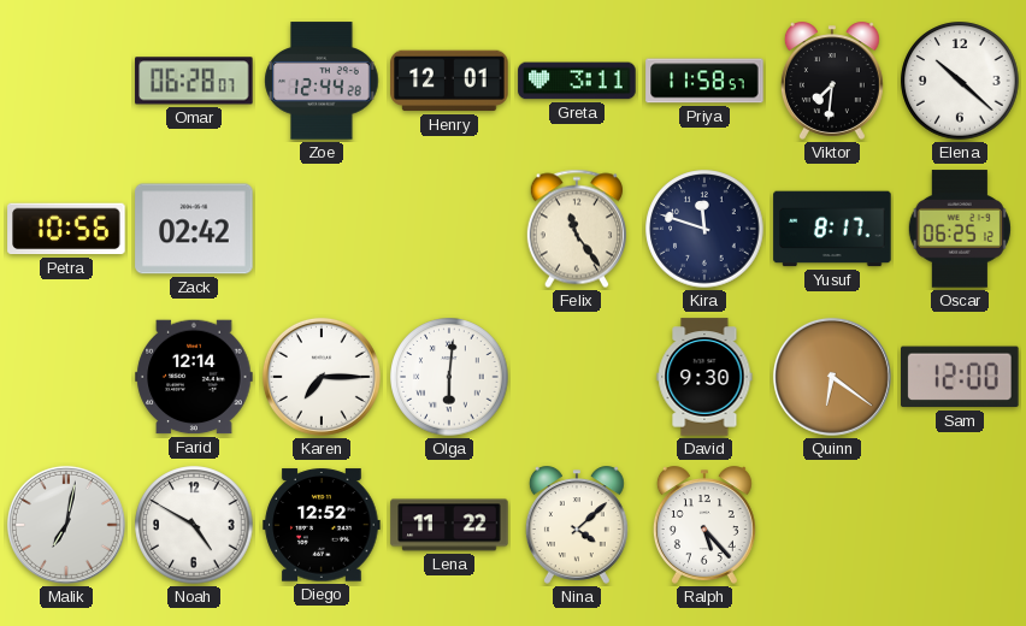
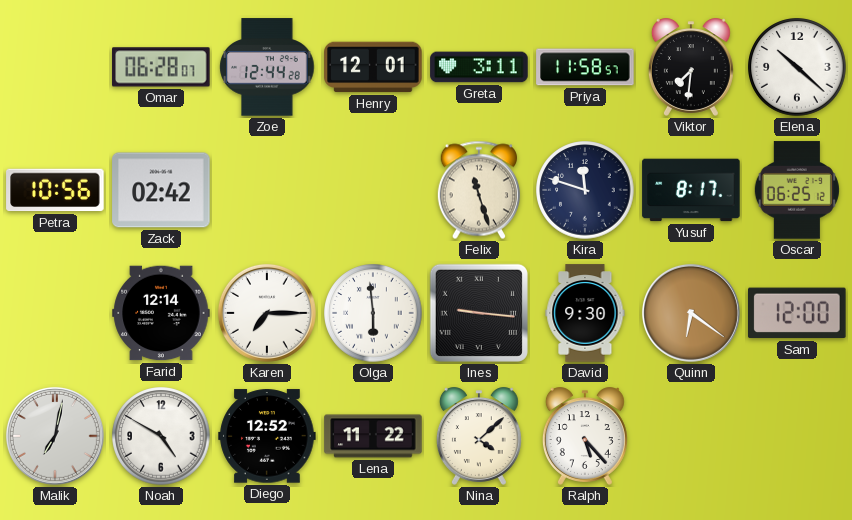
Felix: 11:24 -> 11:27
Olga: 6:01 -> 5:59
Ines: none -> 9:16
